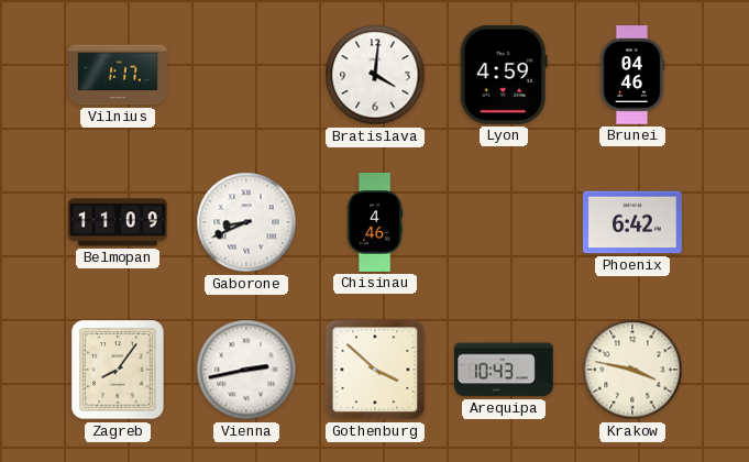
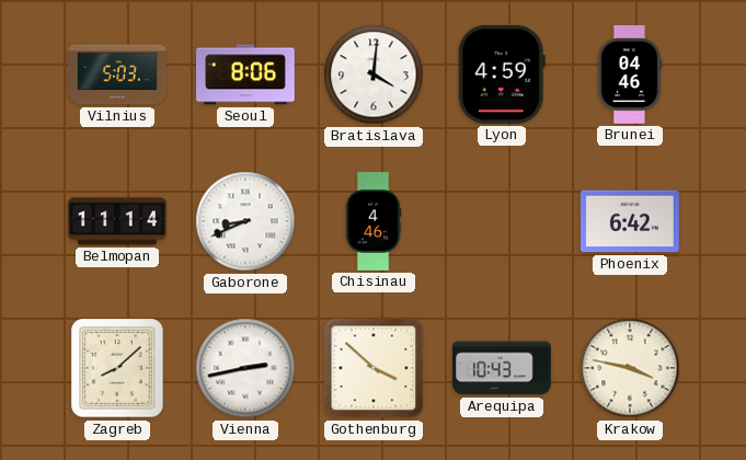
Vilnius: 1:17 -> 5:03
Seoul: none -> 8:06
Belmopan: 11:09 -> 11:14
Zagreb: 8:06 -> 8:08
